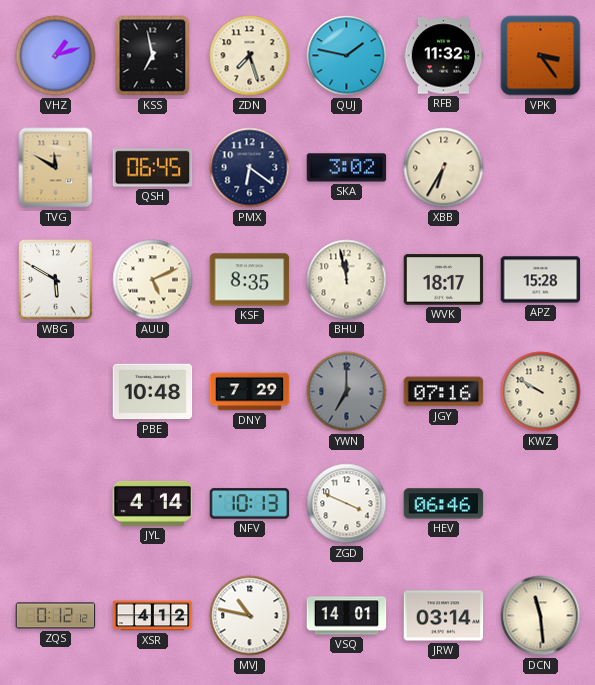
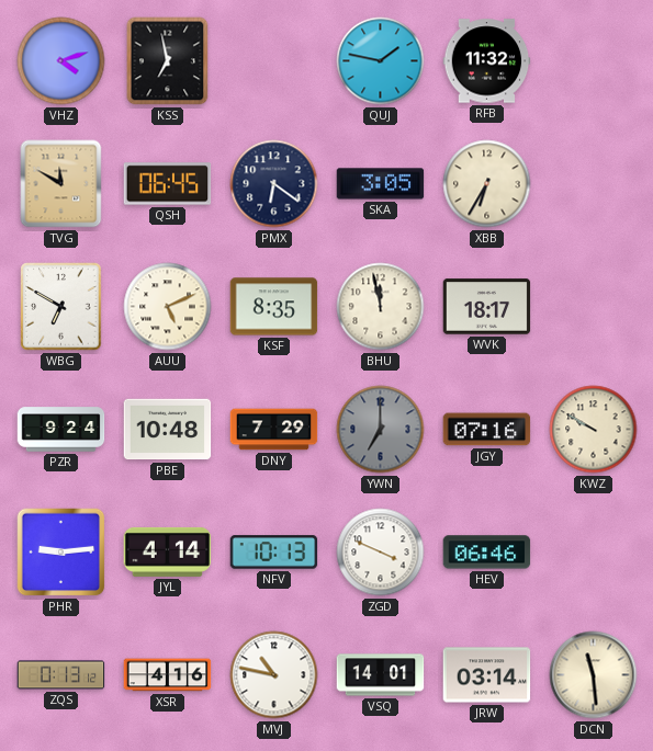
VHZ: 1:12 -> 4:12
ZDN: 7:27 -> none
VPK: 3:24 -> none
SKA: 3:02 -> 3:05
WBG: 5:50 -> 6:50
APZ: 15:28 -> none
PZR: none -> 9:24
PHR: none -> 9:14
ZQS: 0:12 -> 0:13
XSR: 4:12 -> 4:16
